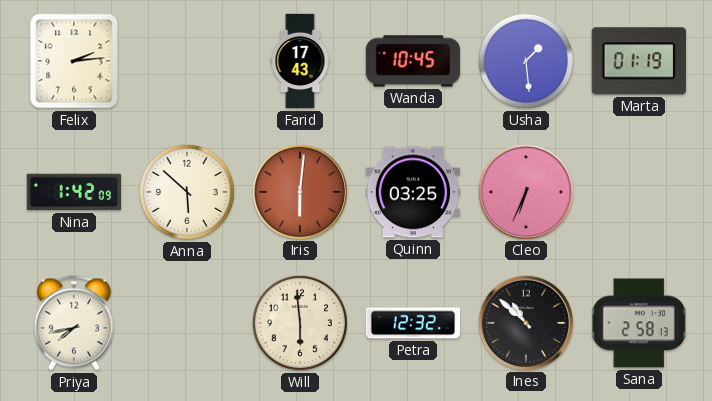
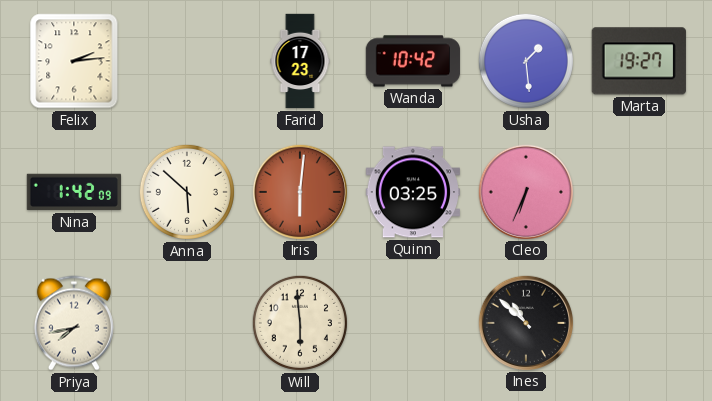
Farid: 17:43 -> 17:23
Wanda: 10:45 -> 10:42
Marta: 01:19 -> 19:27
Petra: 12:32 -> none
Sana: 2:58 -> none
